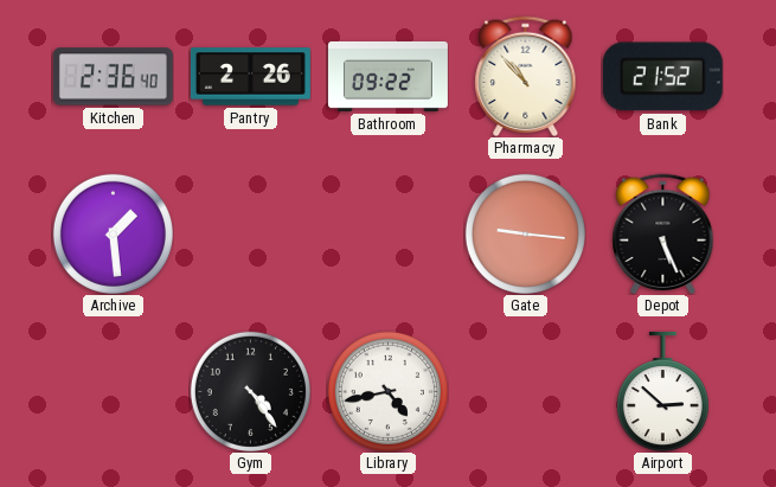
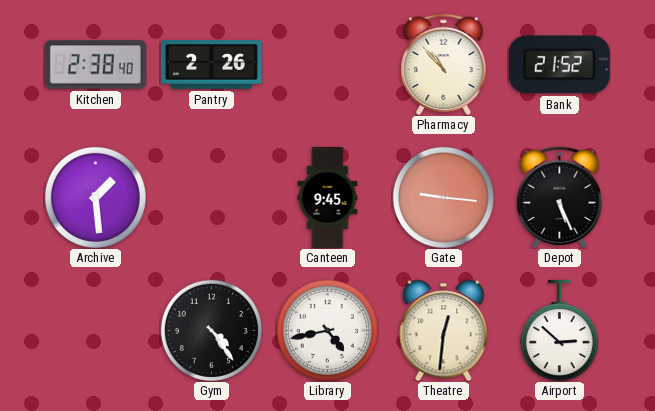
Kitchen: 2:36 -> 2:38
Bathroom: 09:22 -> none
Canteen: none -> 9:45
Theatre: none -> 12:31
